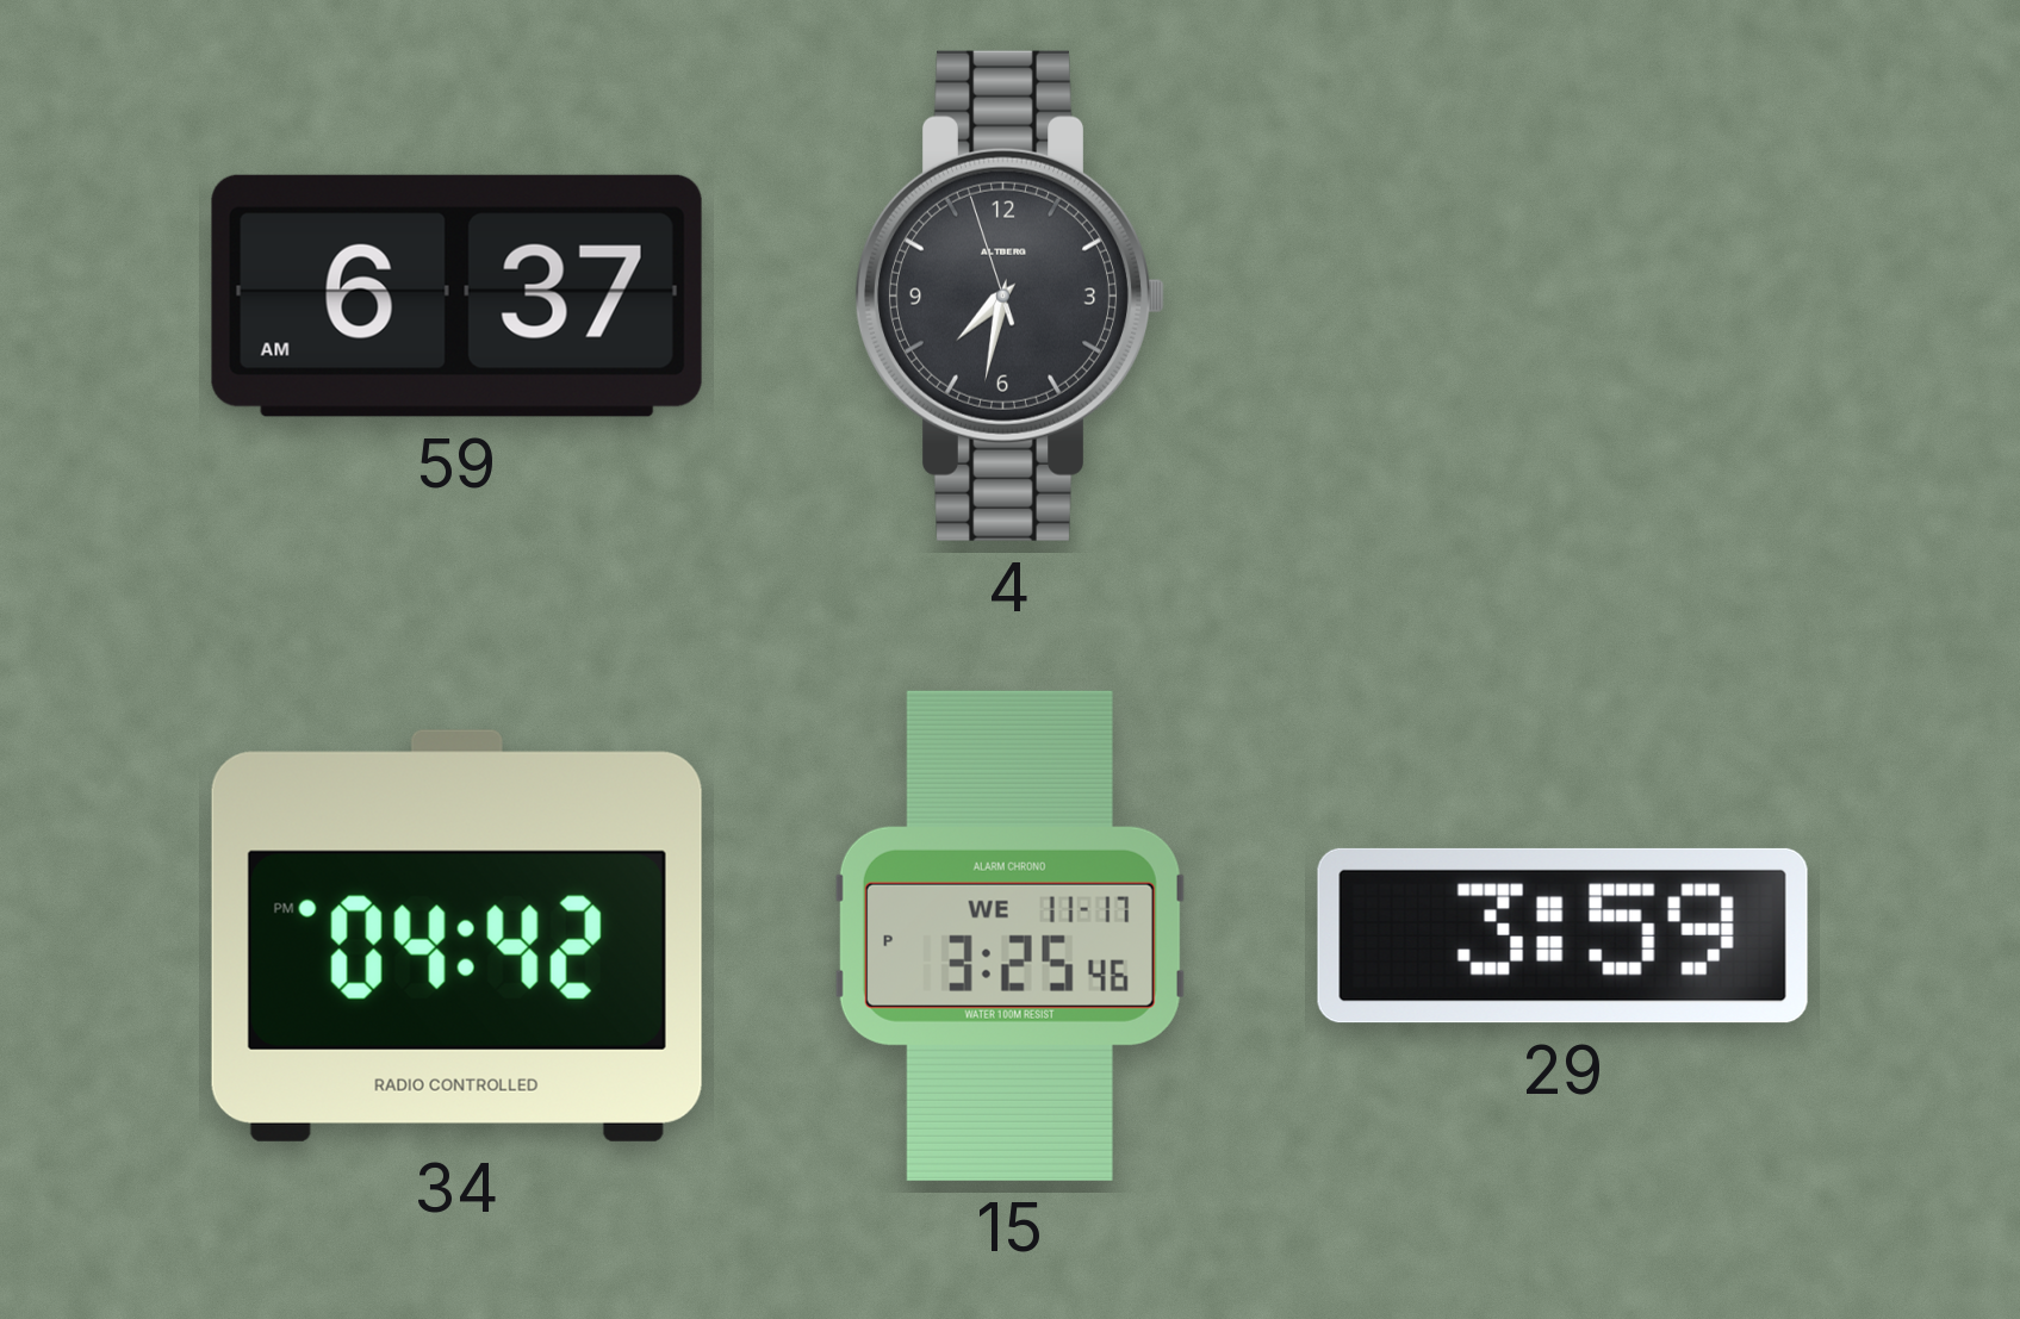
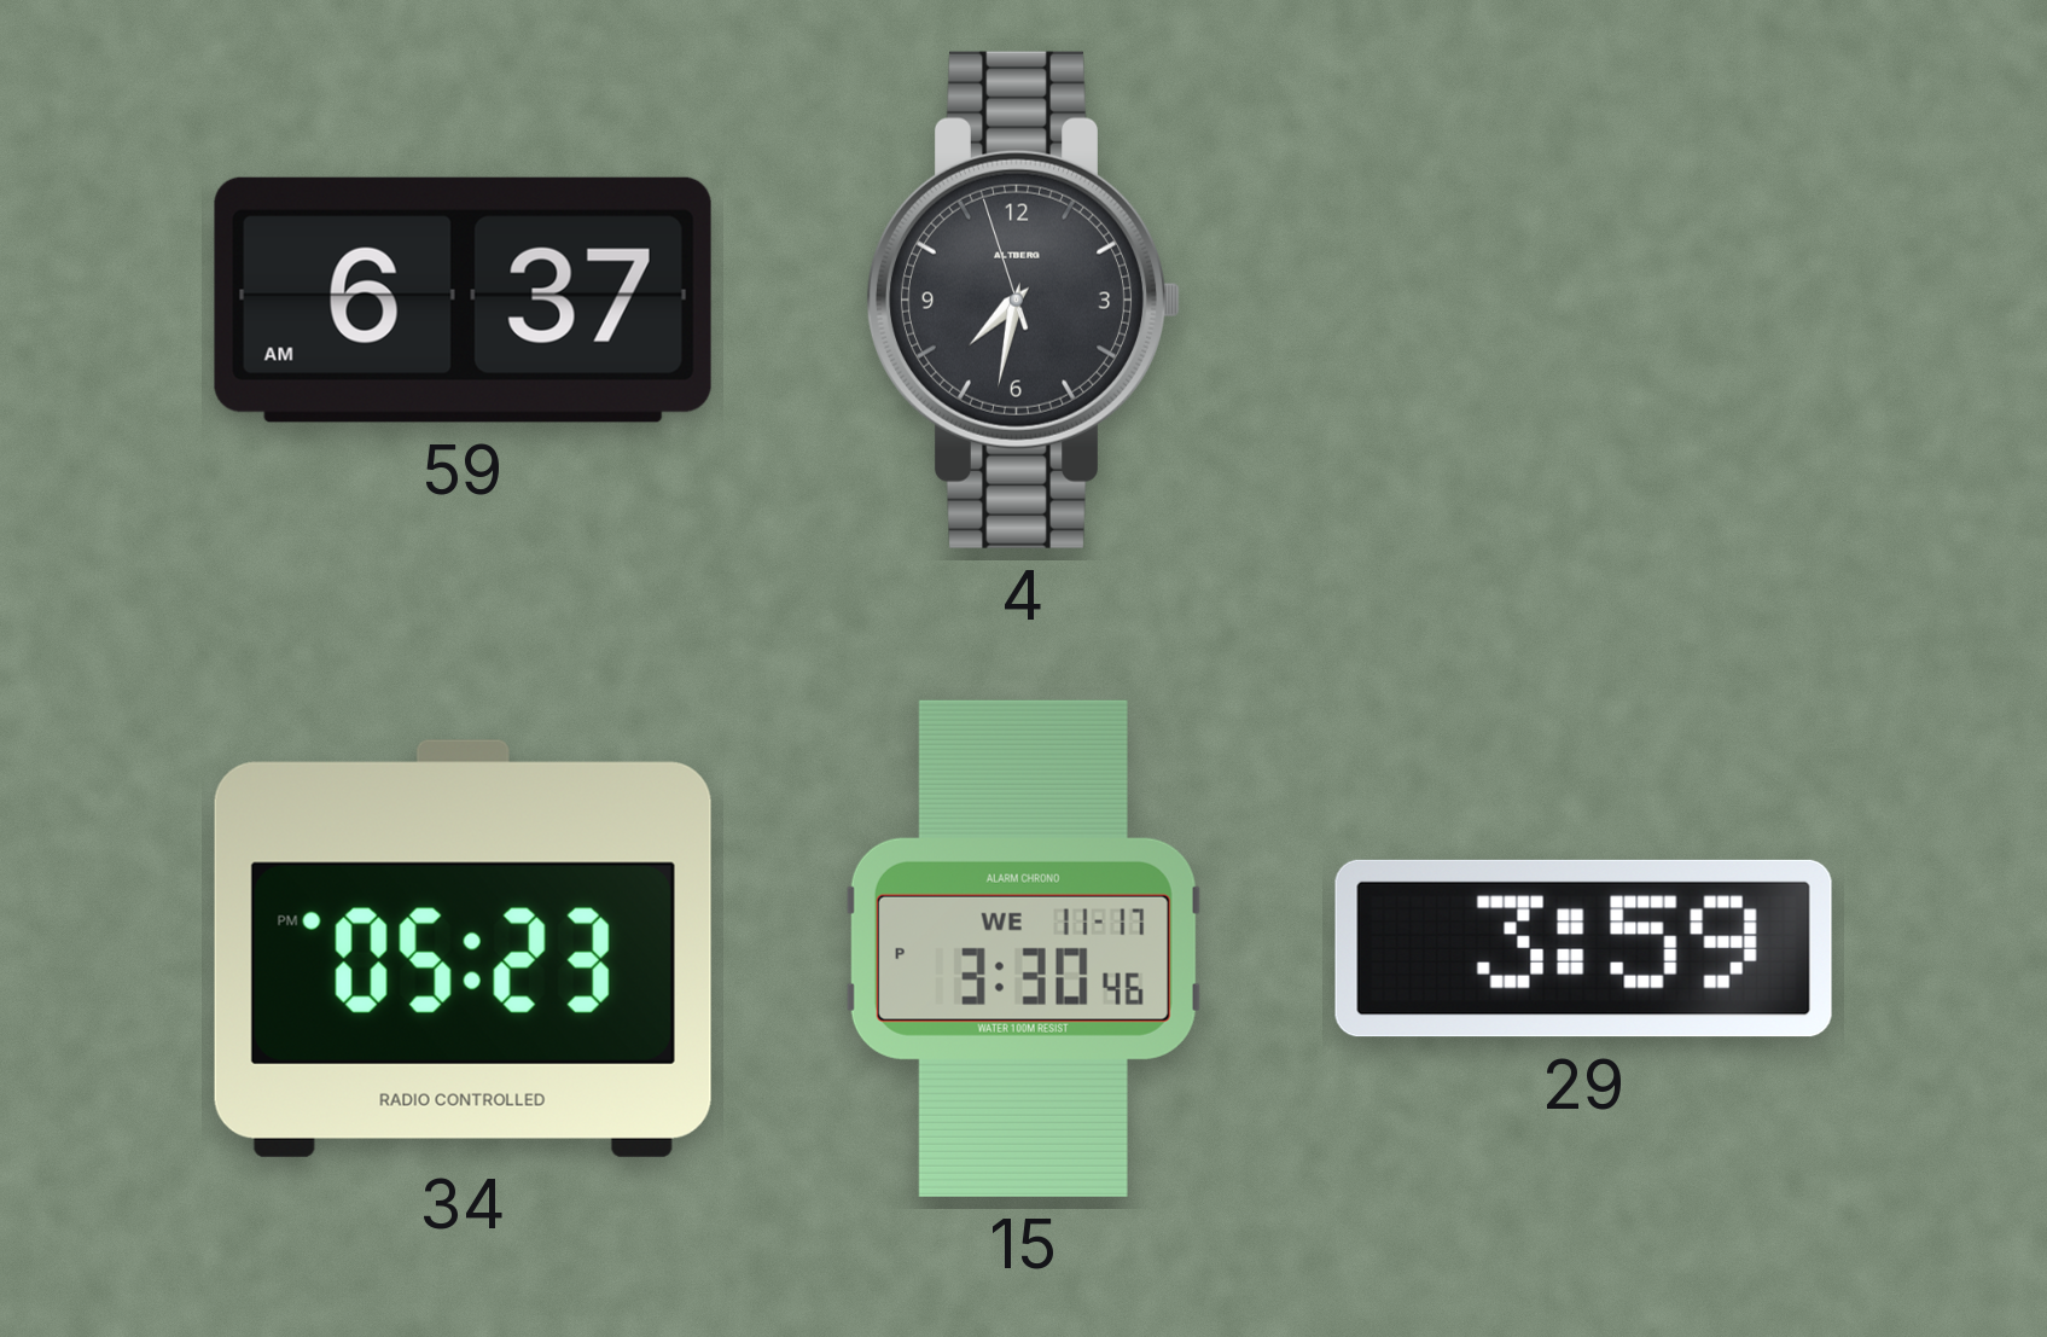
34: 04:42 -> 05:23
15: 3:25 -> 3:30
